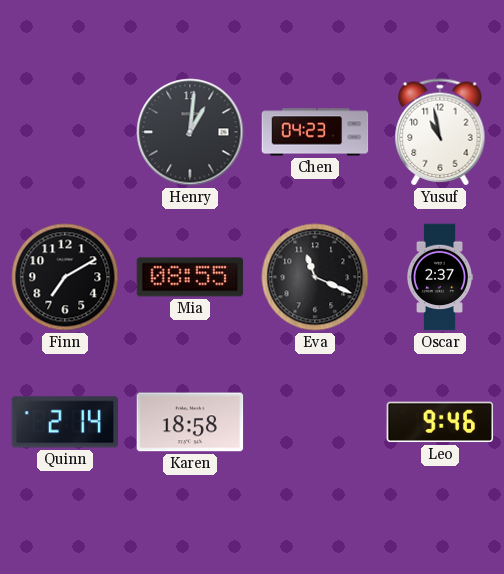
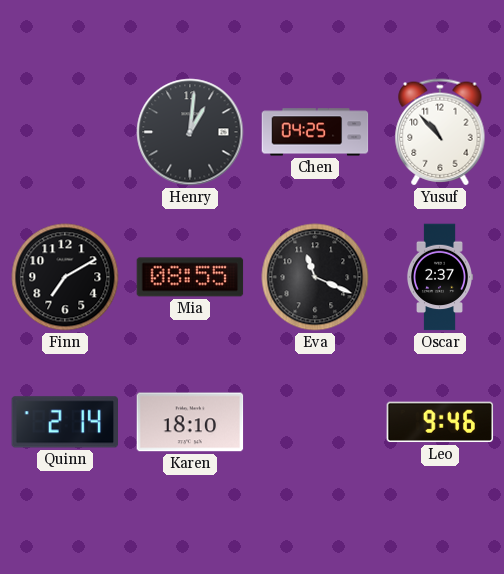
Chen: 04:23 -> 04:25
Yusuf: 10:58 -> 10:53
Karen: 18:58 -> 18:10
